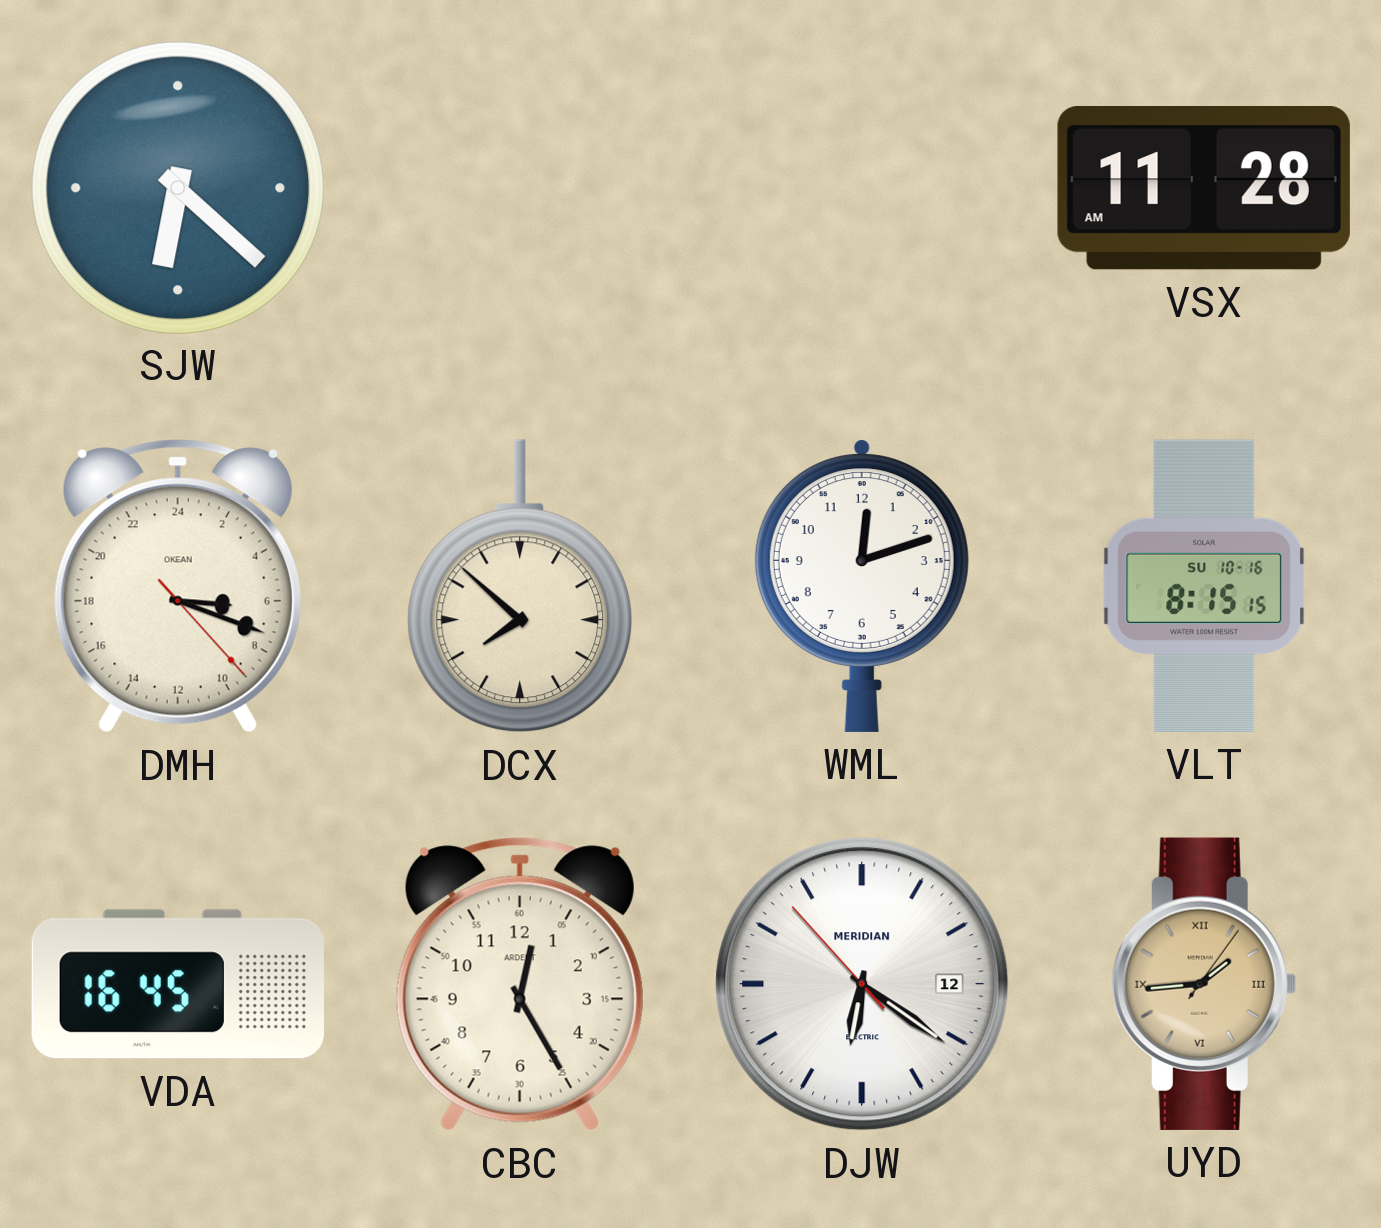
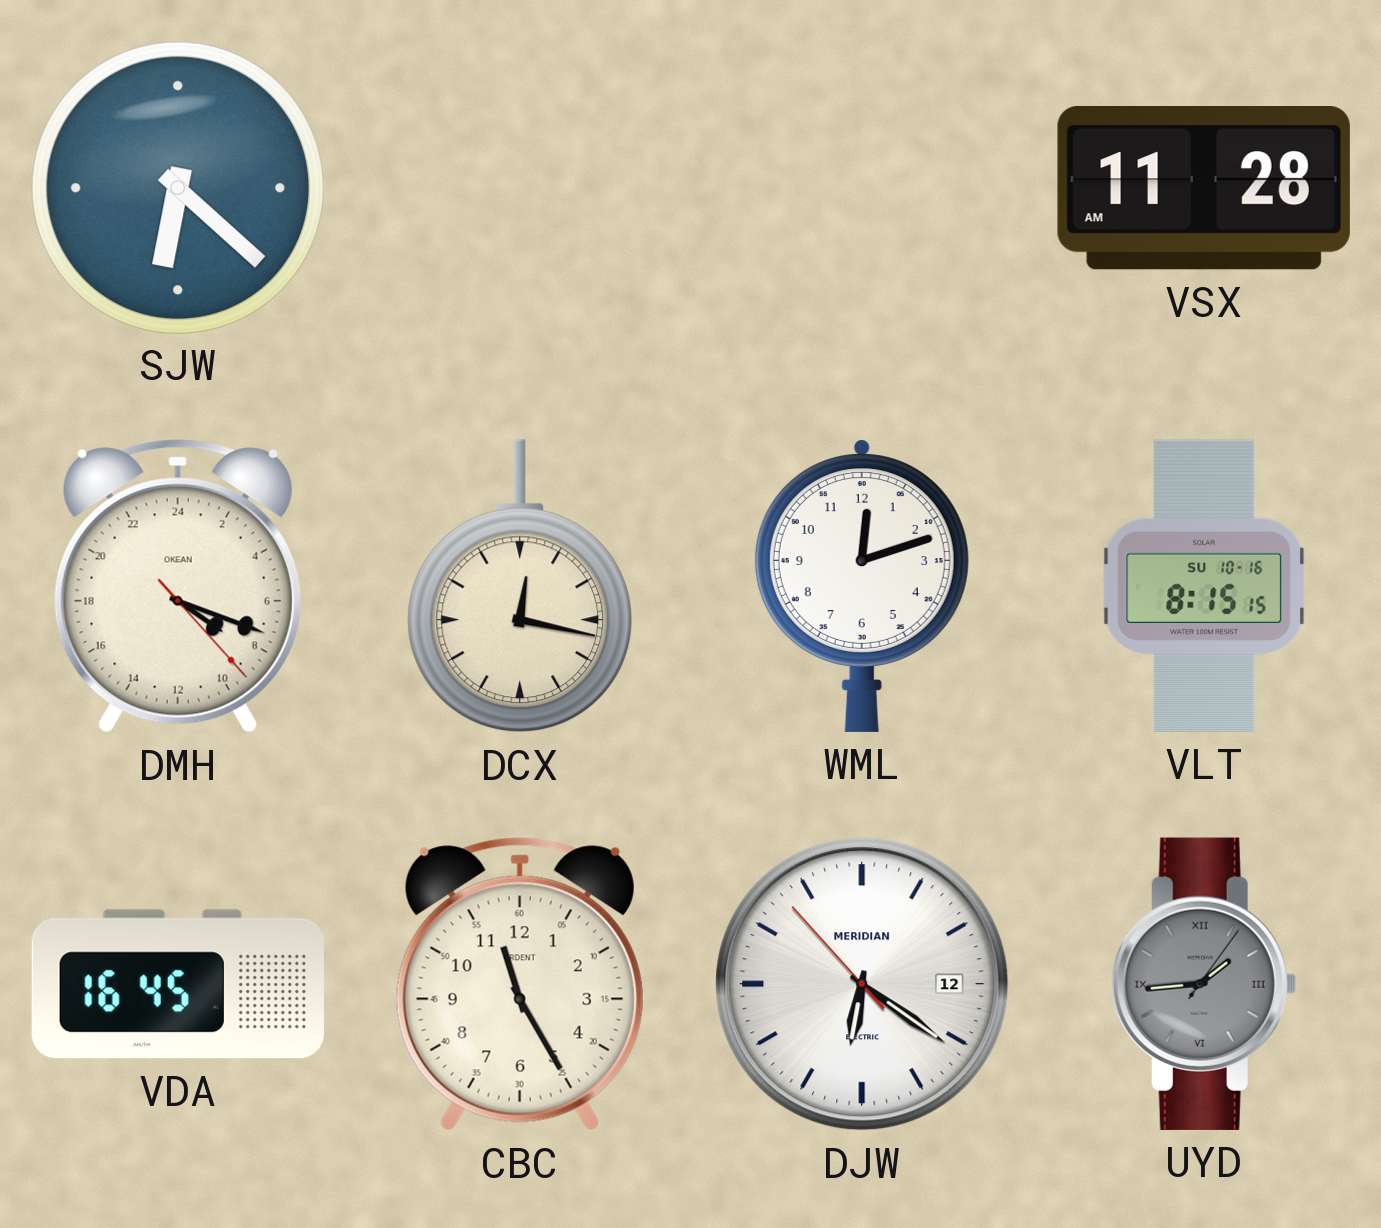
DMH: 6:18 -> 8:18
DCX: 7:52 -> 12:17
CBC: 12:25 -> 11:25
UYD dial: champagne -> grey
